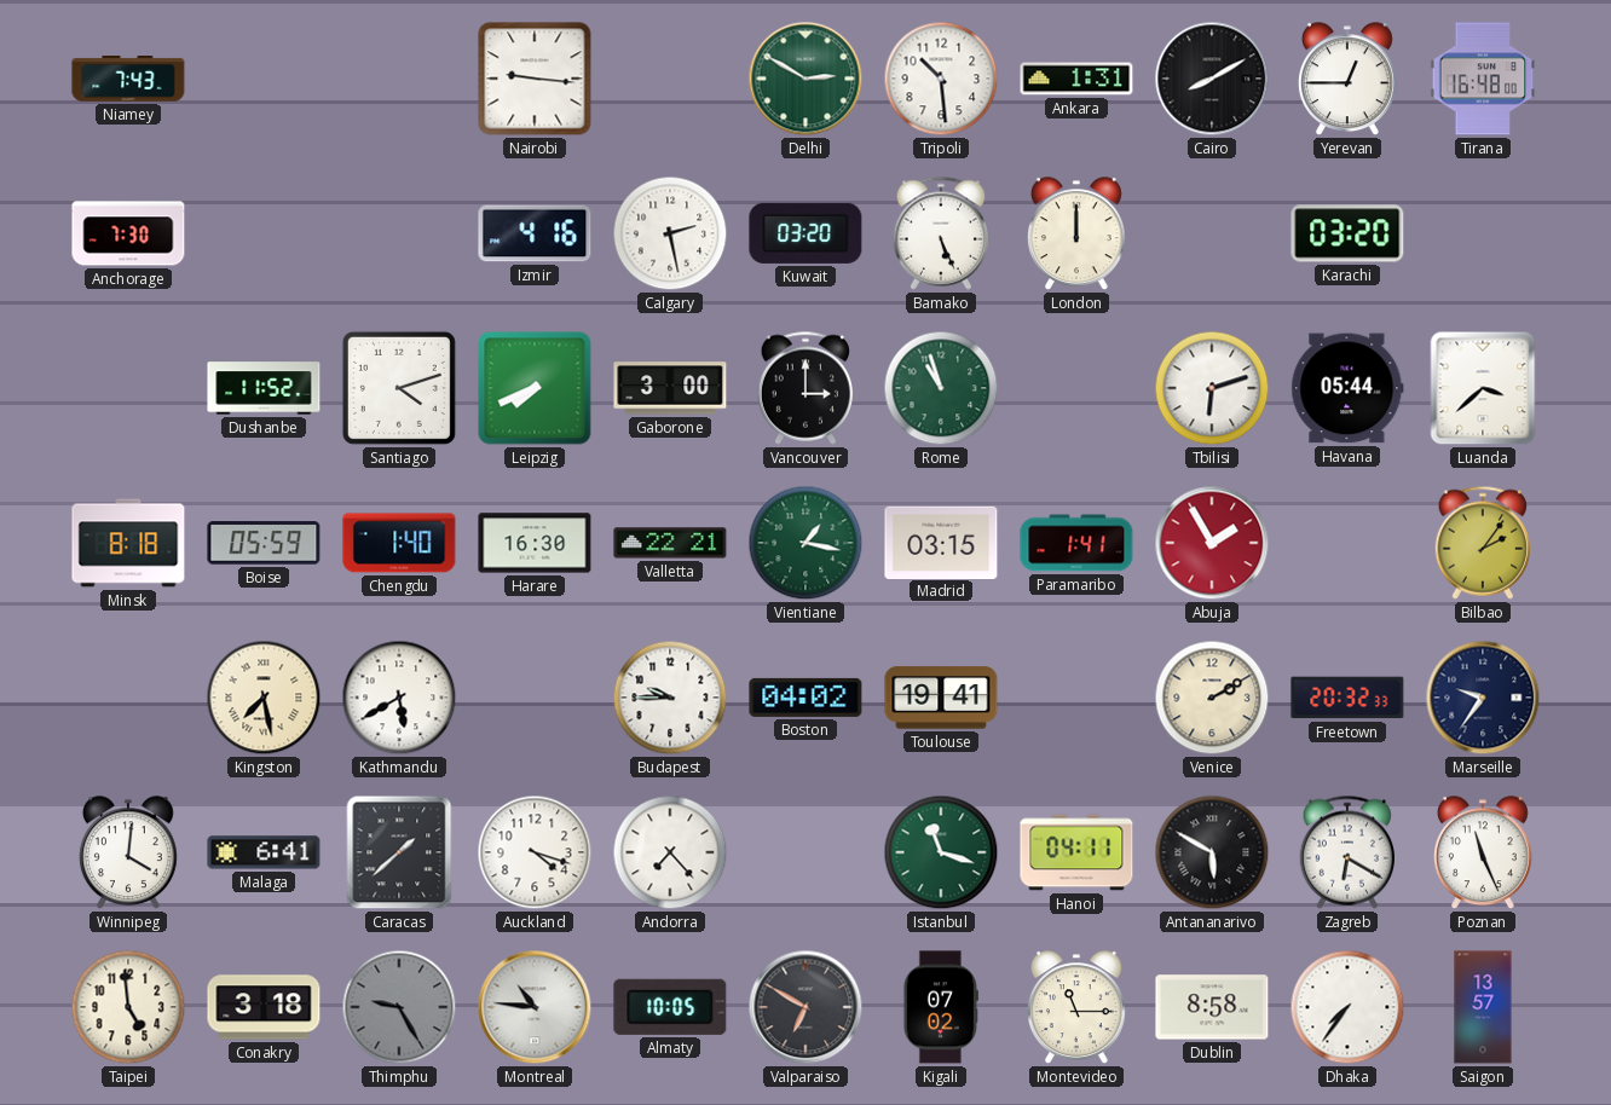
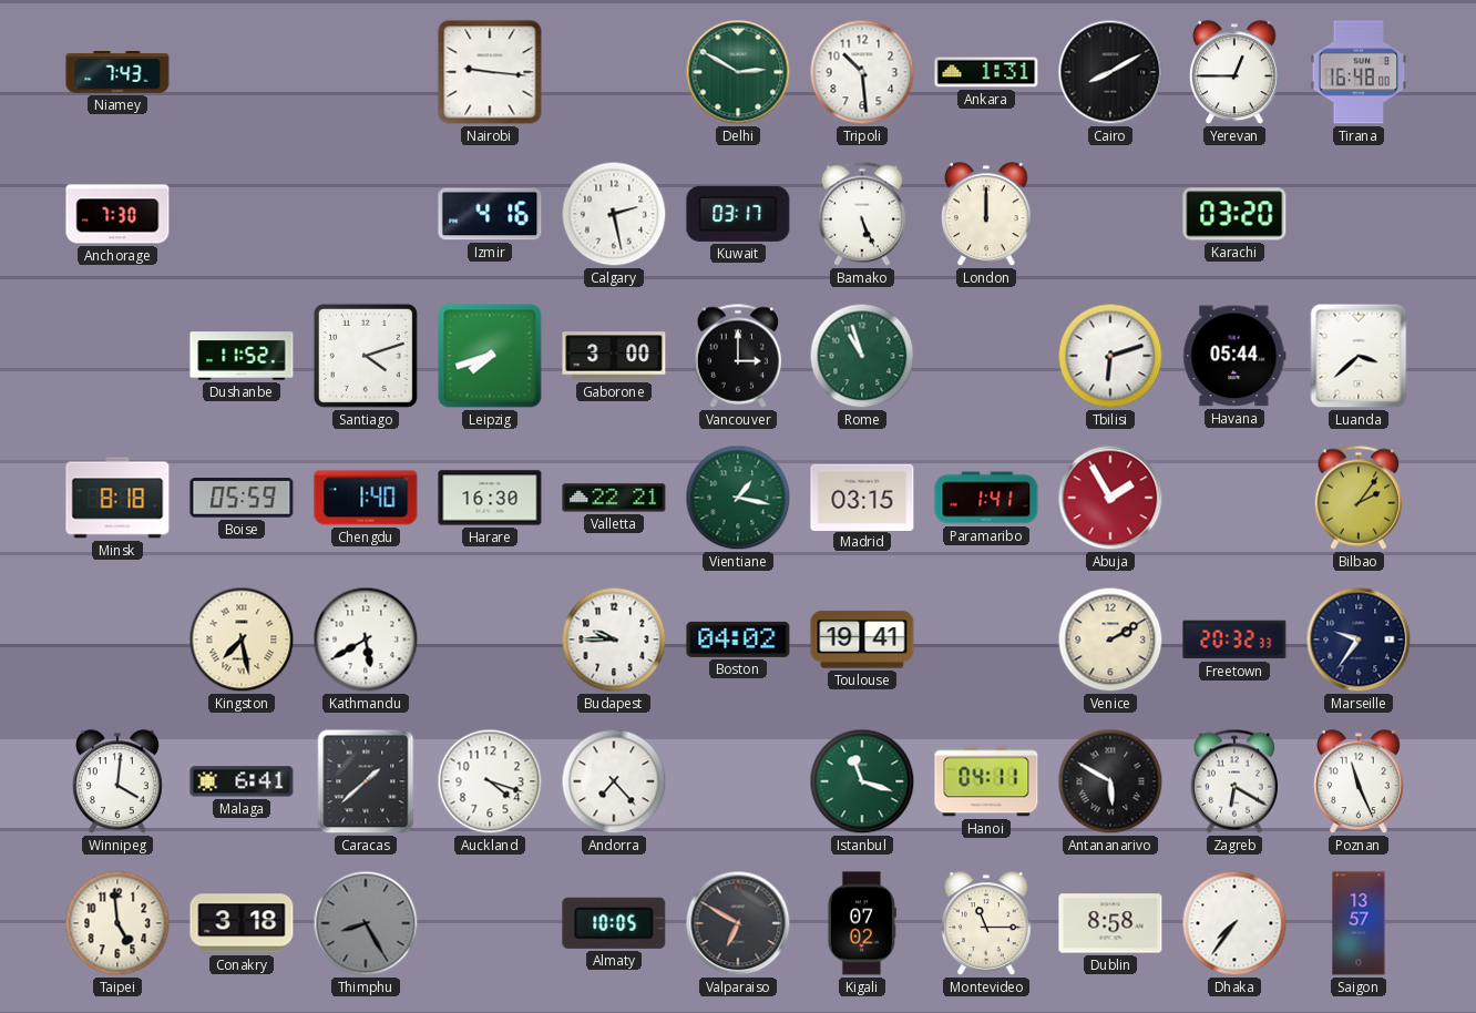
Kuwait: 03:20 -> 03:17
Leipzig: 7:41 -> 7:42
Thimphu: 9:25 -> 8:25
Montreal: 10:46 -> none
